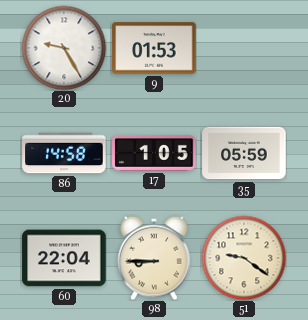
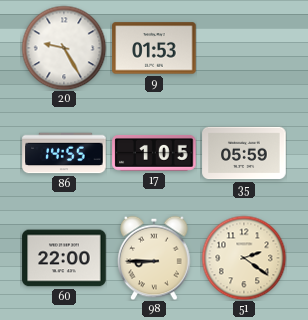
86: 14:58 -> 14:55
60: 22:04 -> 22:00
51: 9:21 -> 2:21
